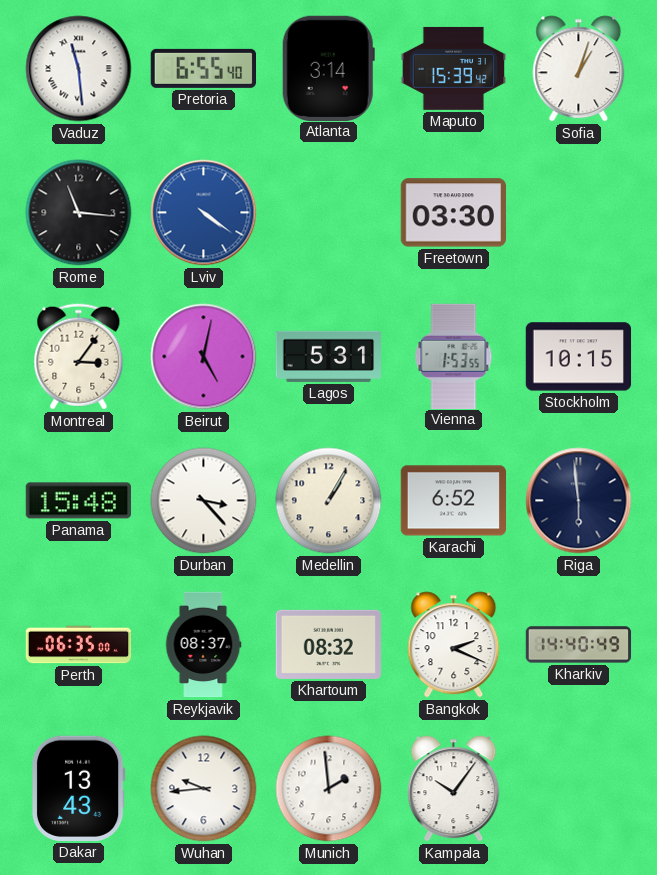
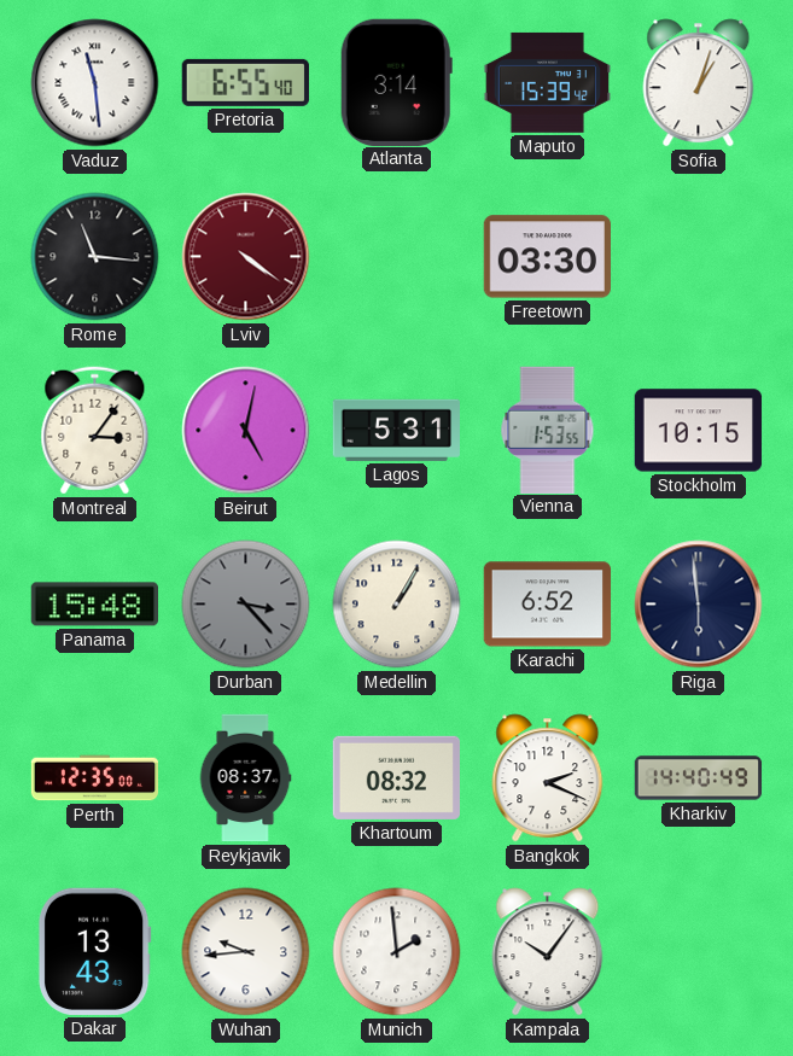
Lviv dial: blue -> burgundy
Durban dial: white -> grey
Perth: 06:35 -> 12:35
